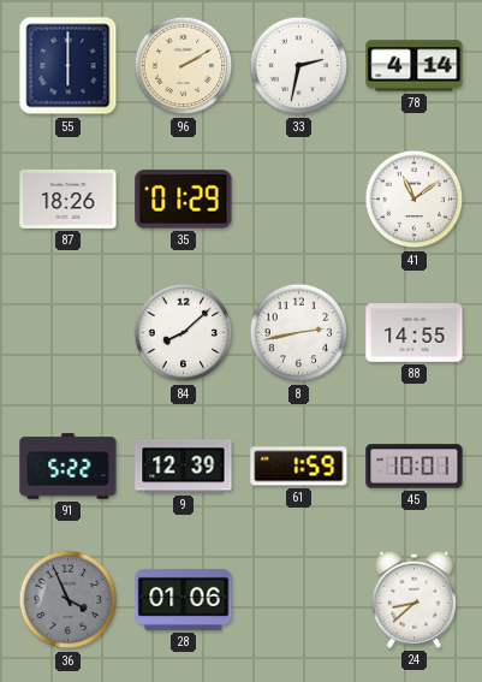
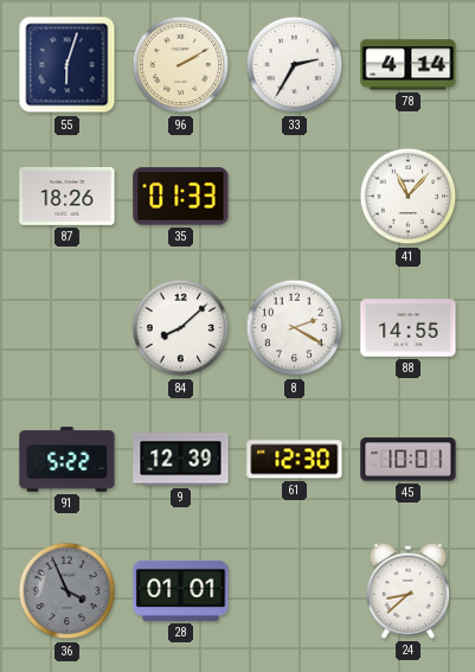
55: 6:00 -> 6:03
33: 2:32 -> 2:35
35: 01:29 -> 01:33
41: 11:09 -> 11:07
8: 2:43 -> 2:20
61: 1:59 -> 12:30
28: 01:06 -> 01:01
